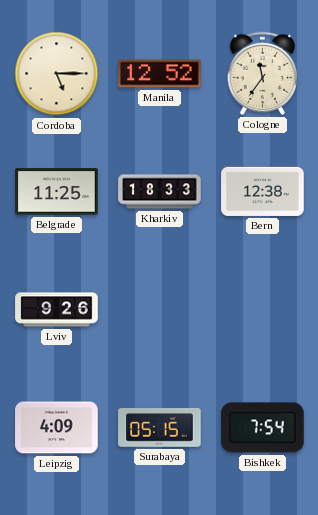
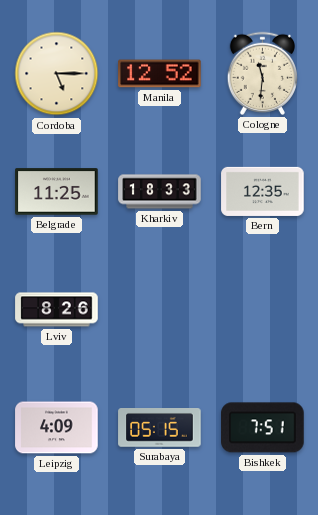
Cologne: 11:36 -> 11:31
Bern: 12:38 -> 12:35
Lviv: 9:26 -> 8:26
Bishkek: 7:54 -> 7:51
